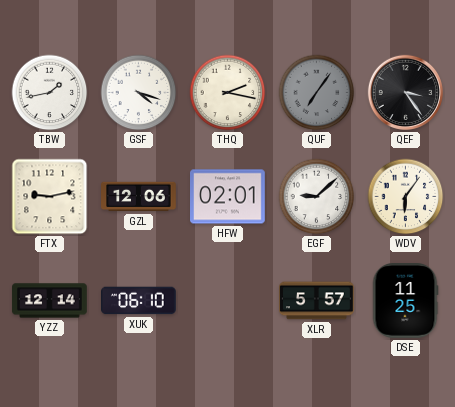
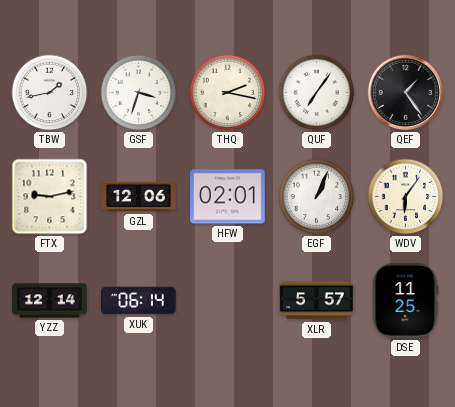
GSF: 4:18 -> 3:33
QUF dial: grey -> white
QEF: 3:24 -> 1:24
EGF: 9:08 -> 1:04
XUK: 06:10 -> 06:14
